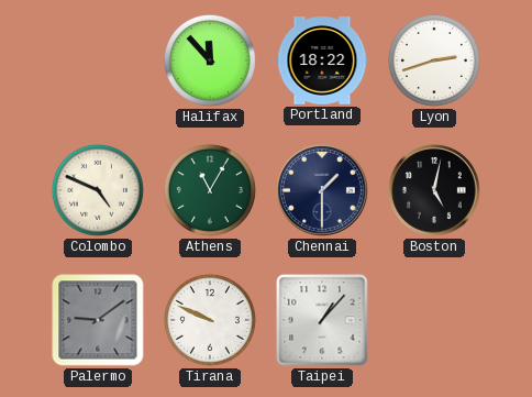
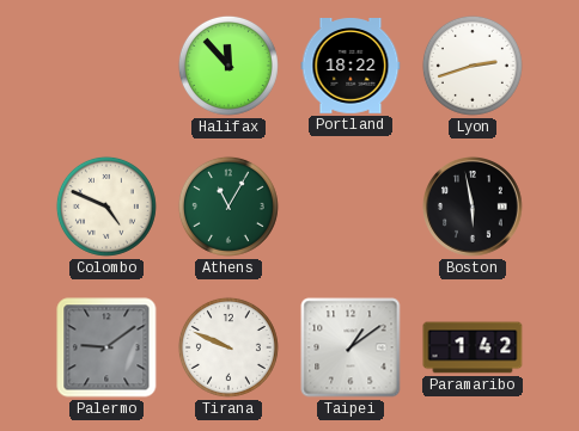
Chennai: 1:30 -> none
Boston: 5:02 -> 5:58
Taipei: 1:07 -> 1:09
Paramaribo: none -> 1:42
